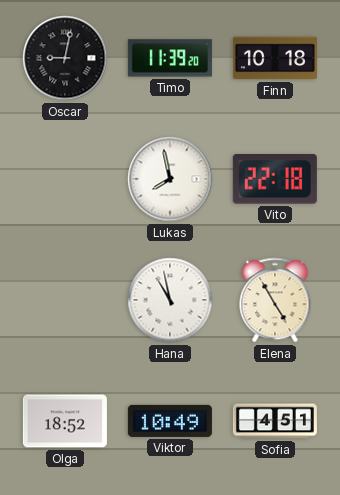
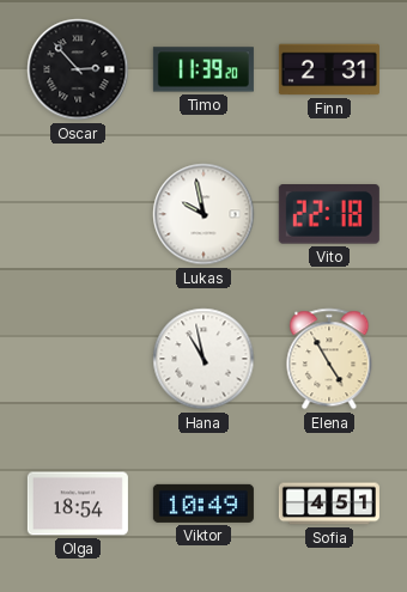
Oscar: 9:02 -> 2:53
Finn: 10:18 -> 2:31
Lukas: 7:58 -> 9:58
Olga: 18:52 -> 18:54
